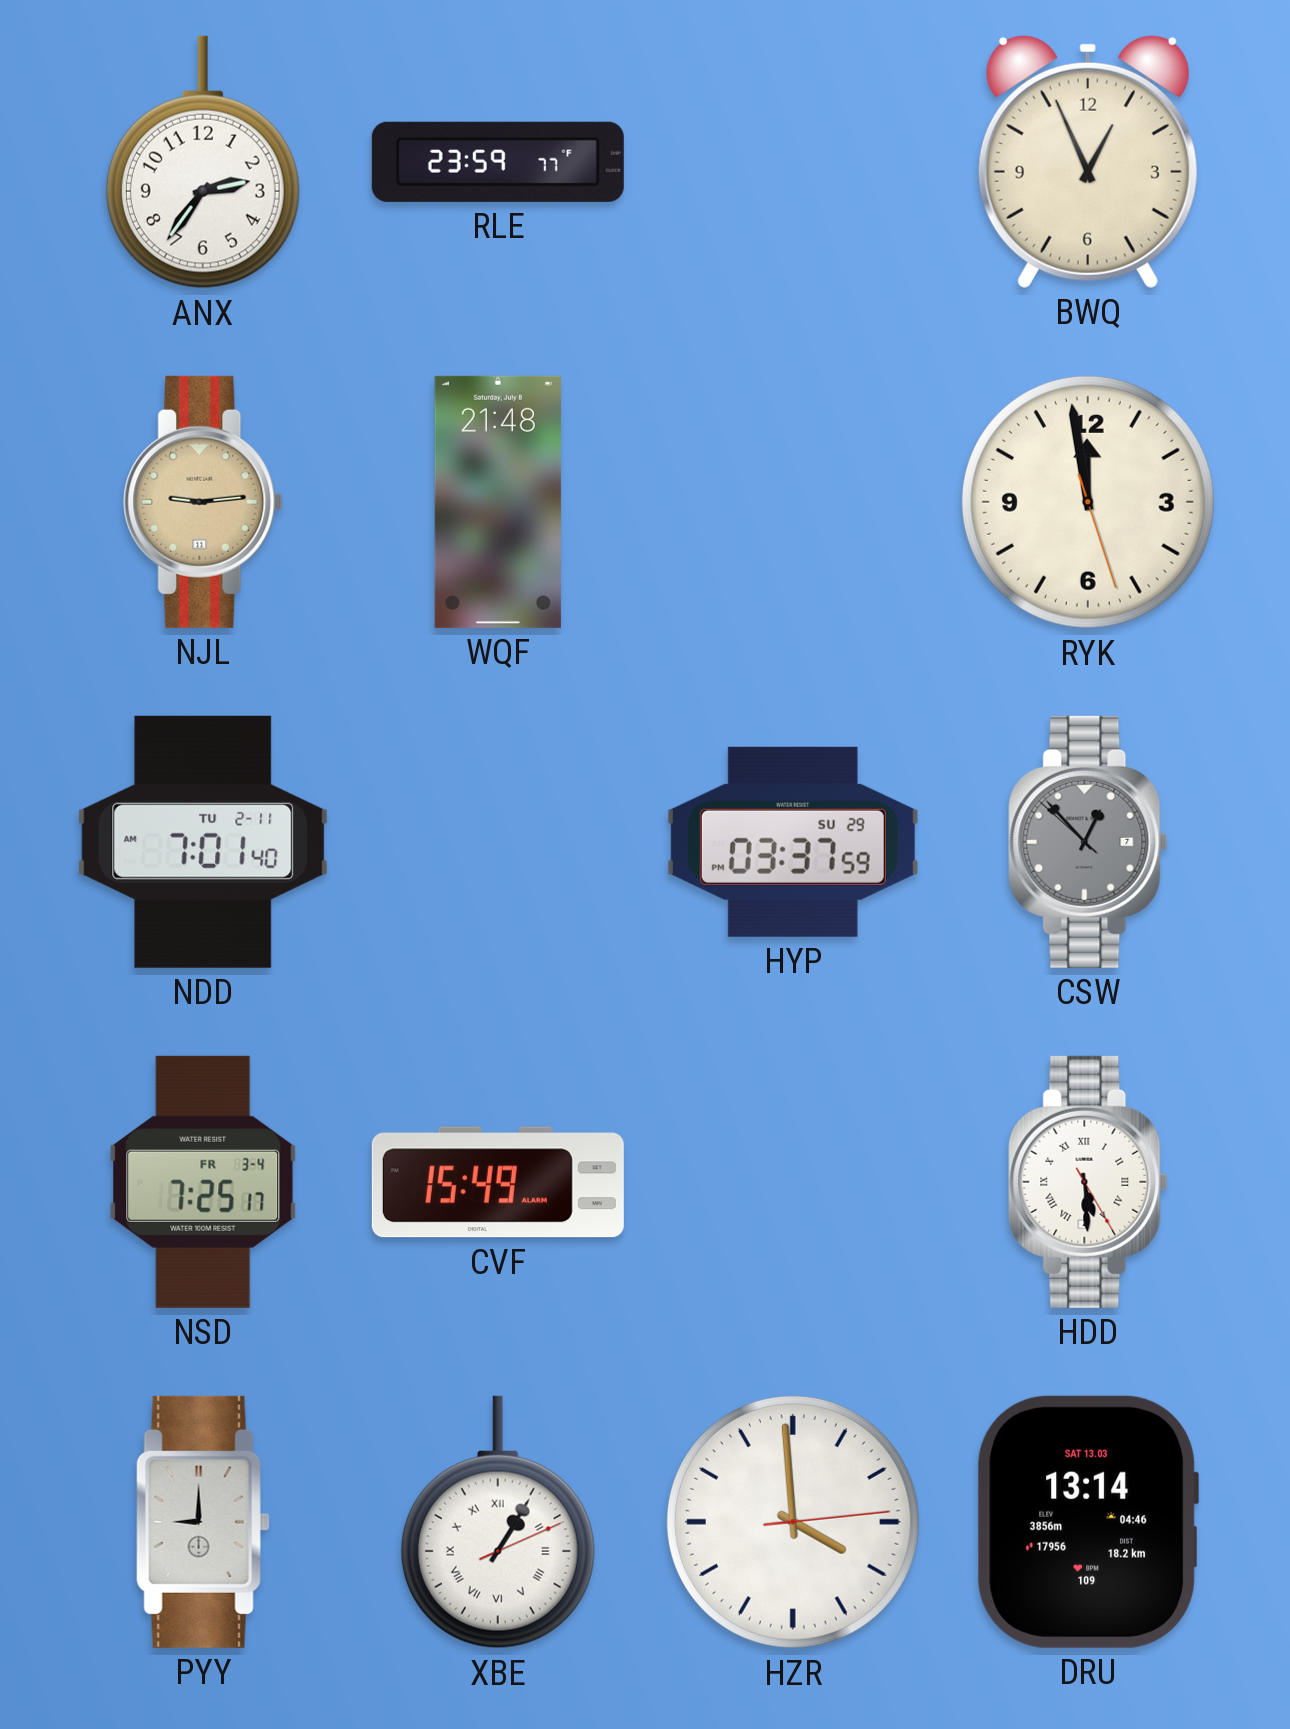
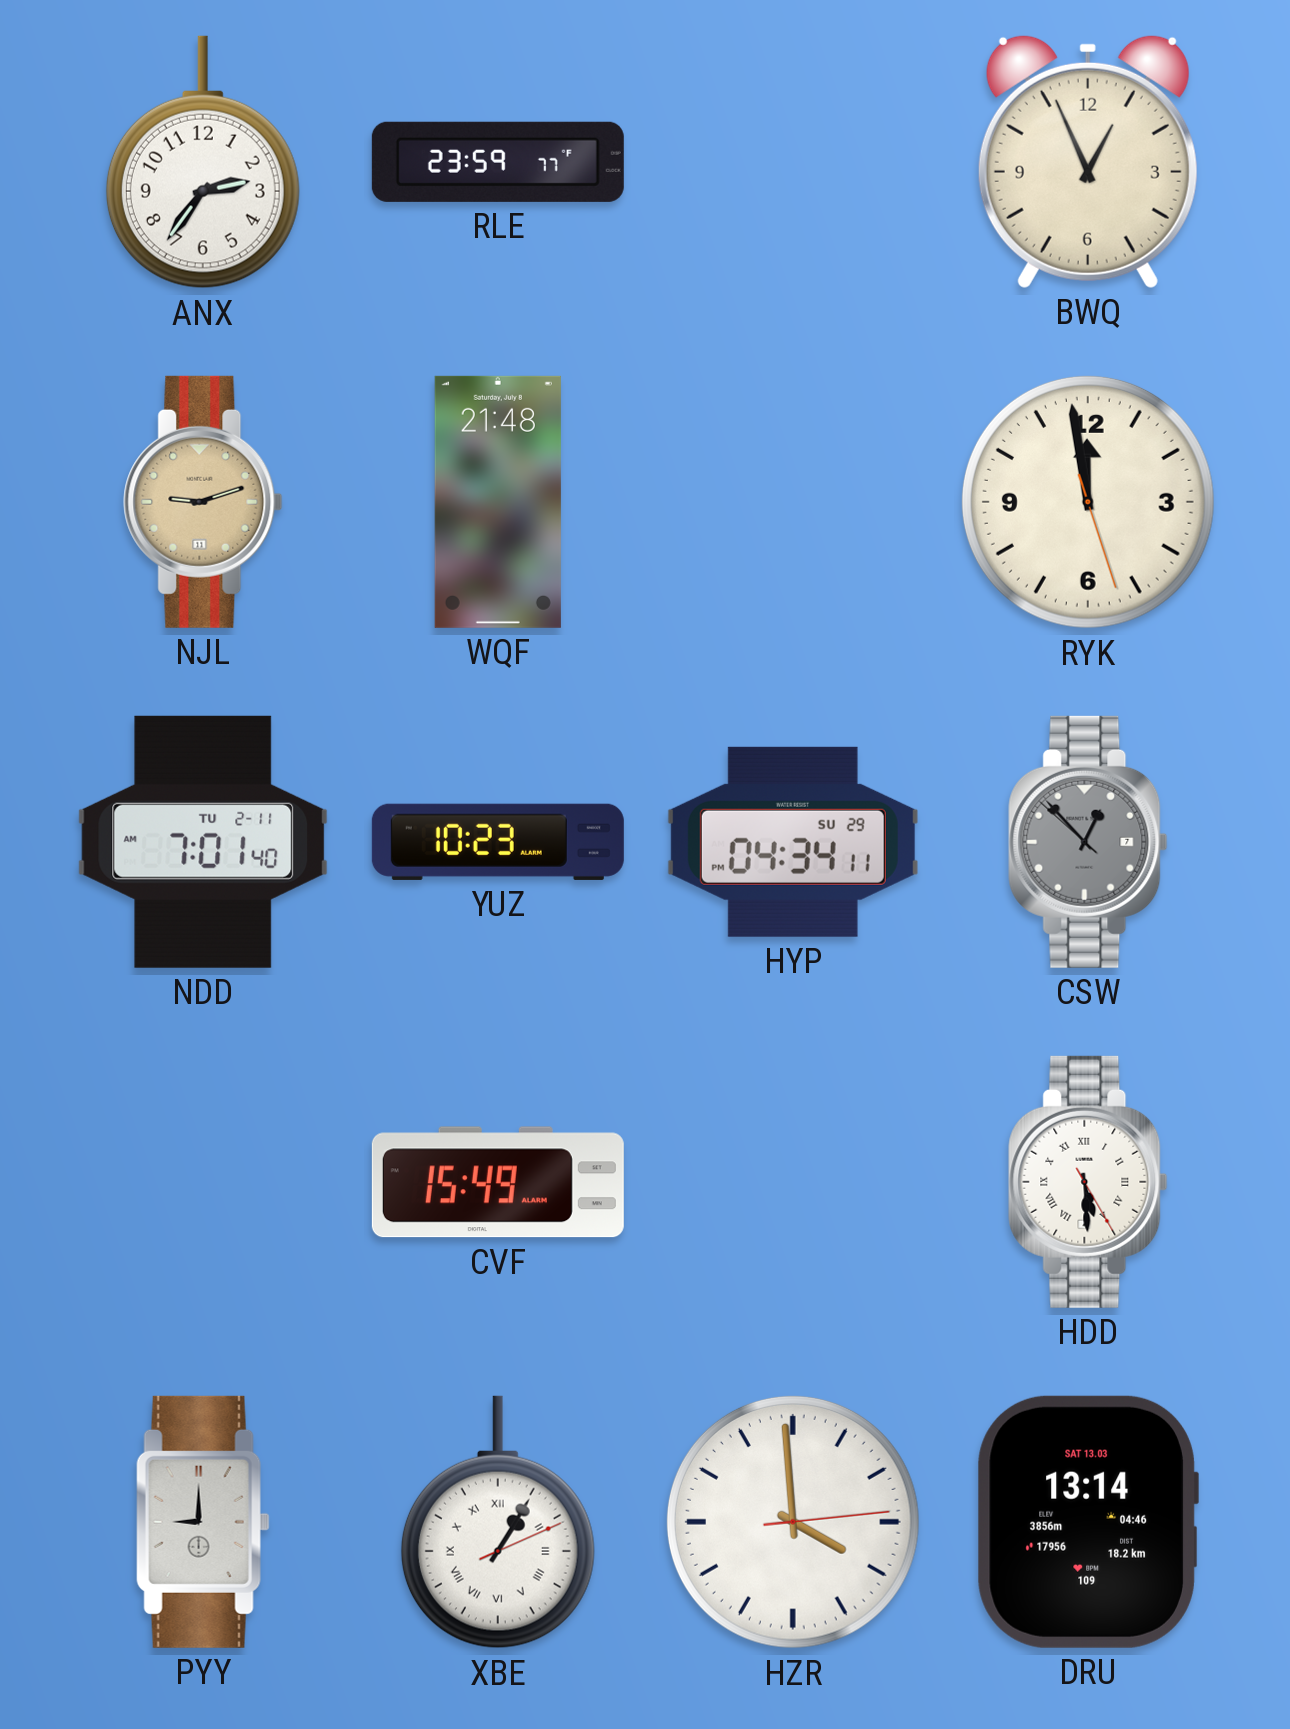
NJL: 9:14 -> 9:12
YUZ: none -> 10:23
HYP: 03:37 -> 04:34
NSD: 7:25 -> none
